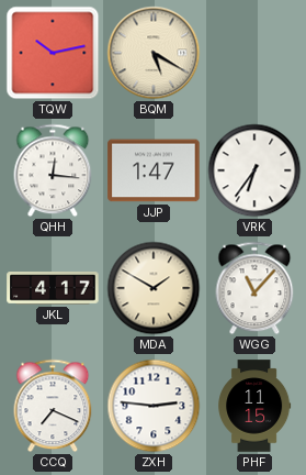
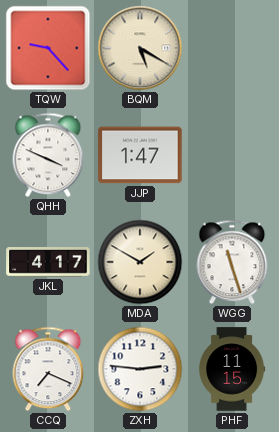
TQW: 10:13 -> 9:23
QHH: 12:16 -> 3:49
VRK: 6:36 -> none
WGG: 11:07 -> 11:27
